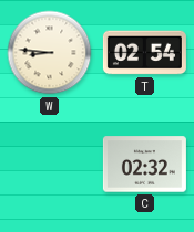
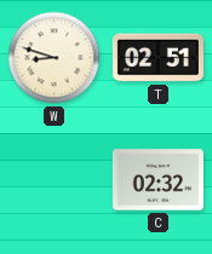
W: 8:46 -> 8:48
T: 02:54 -> 02:51
